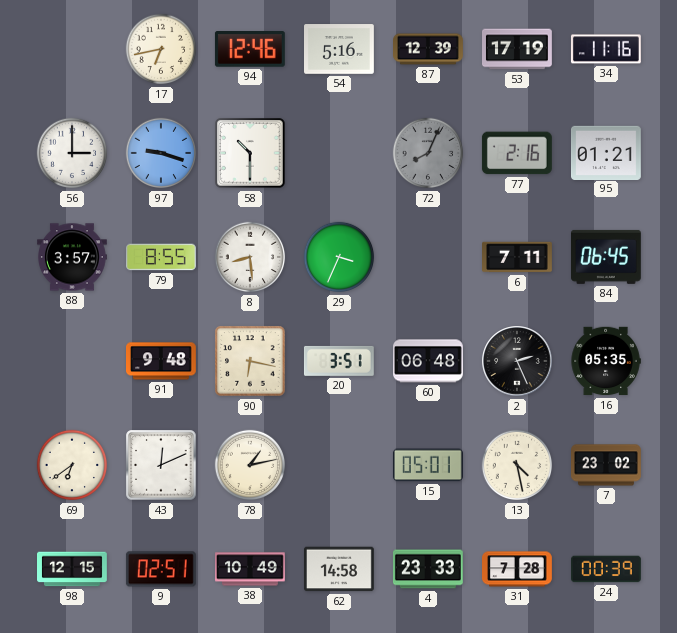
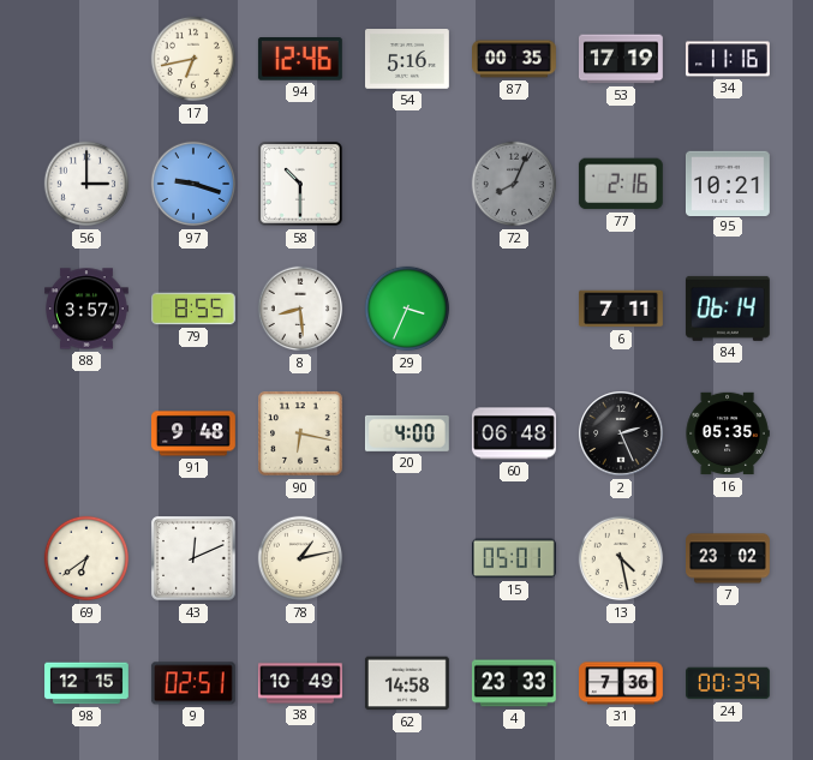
87: 12:39 -> 00:35
95: 01:21 -> 10:21
84: 06:45 -> 06:14
20: 3:51 -> 4:00
31: 7:28 -> 7:36
